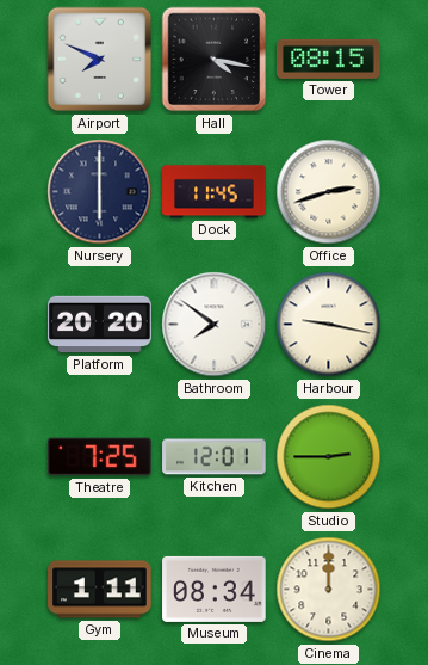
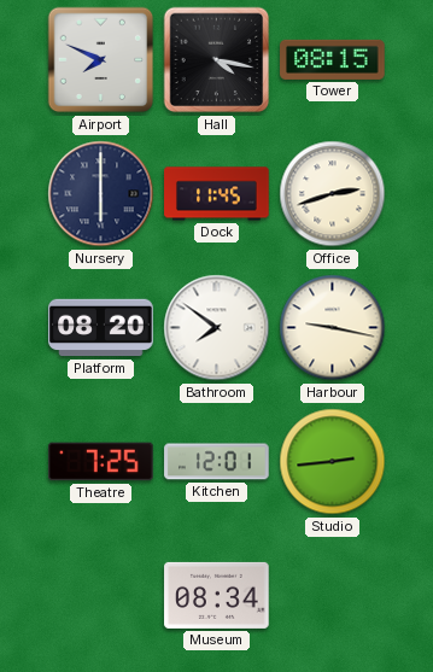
Platform: 20:20 -> 08:20
Studio: 2:45 -> 2:44
Gym: 1:11 -> none
Cinema: 12:00 -> none
